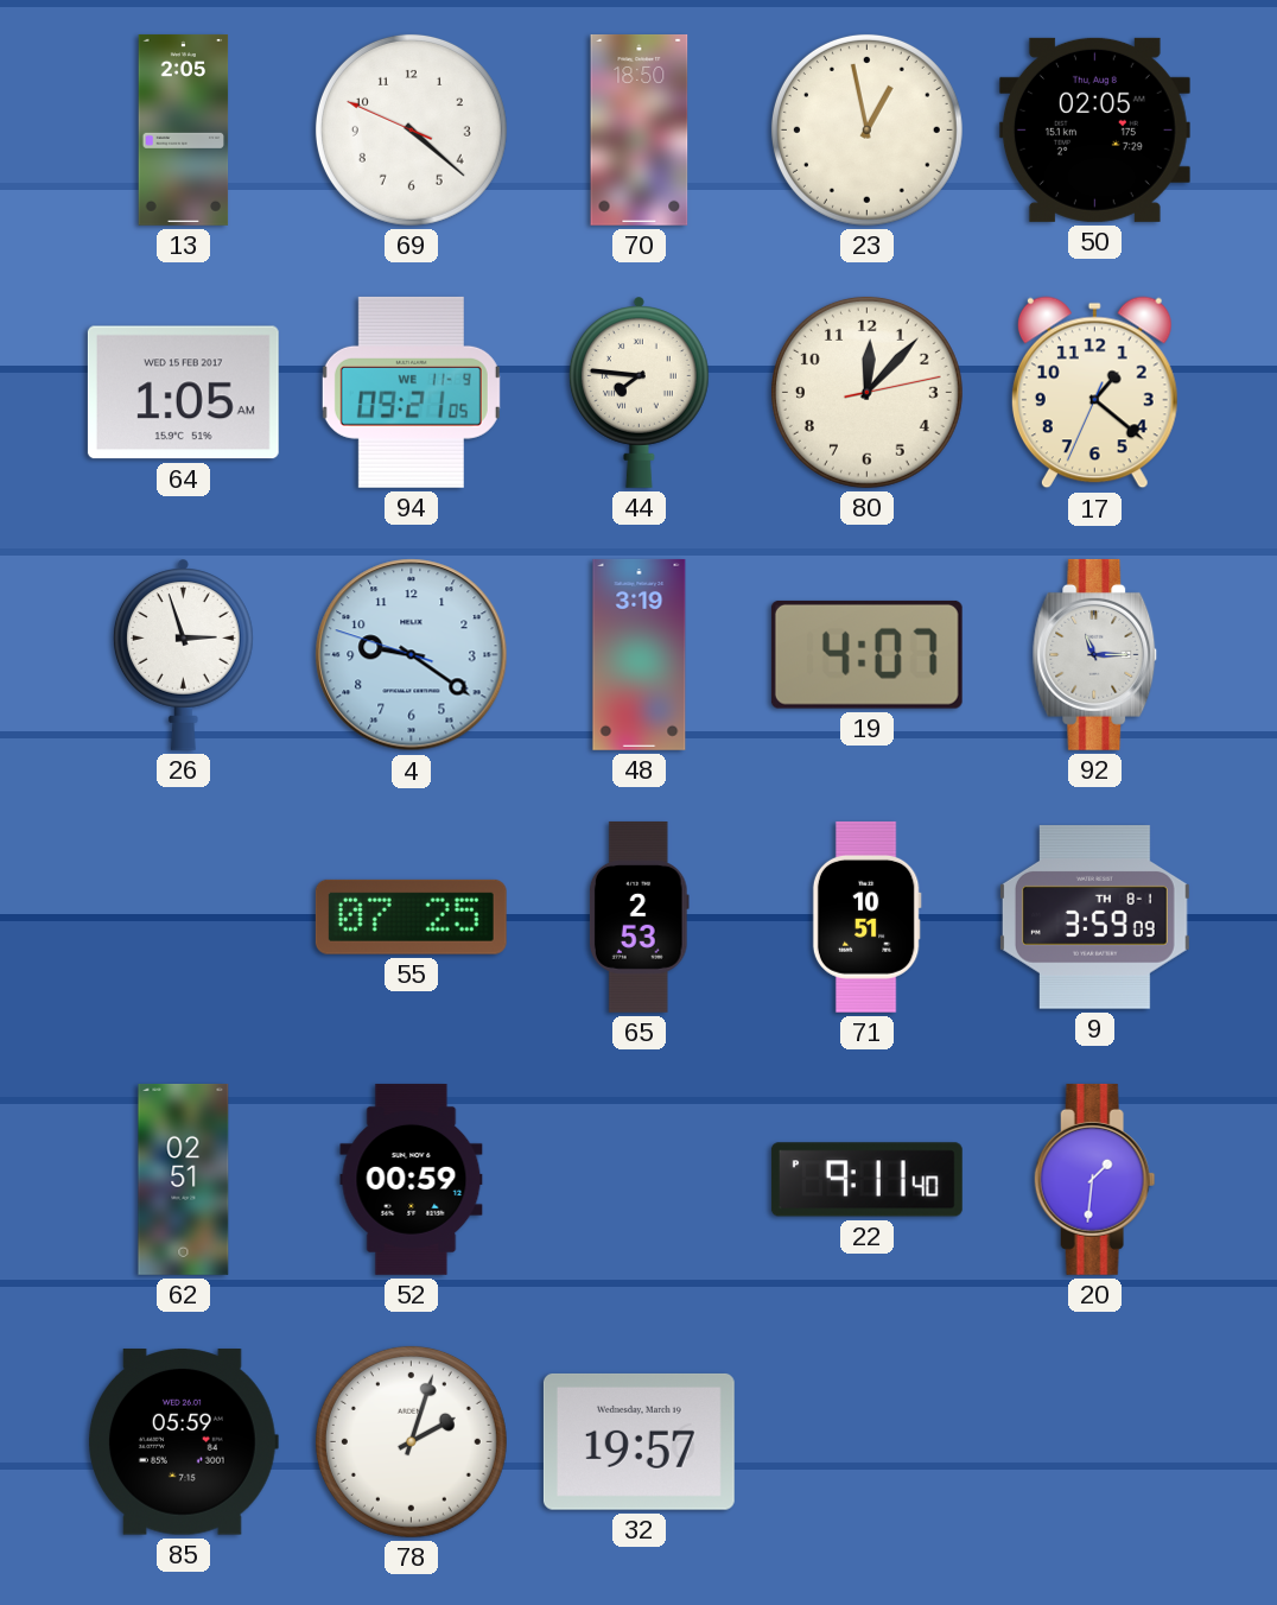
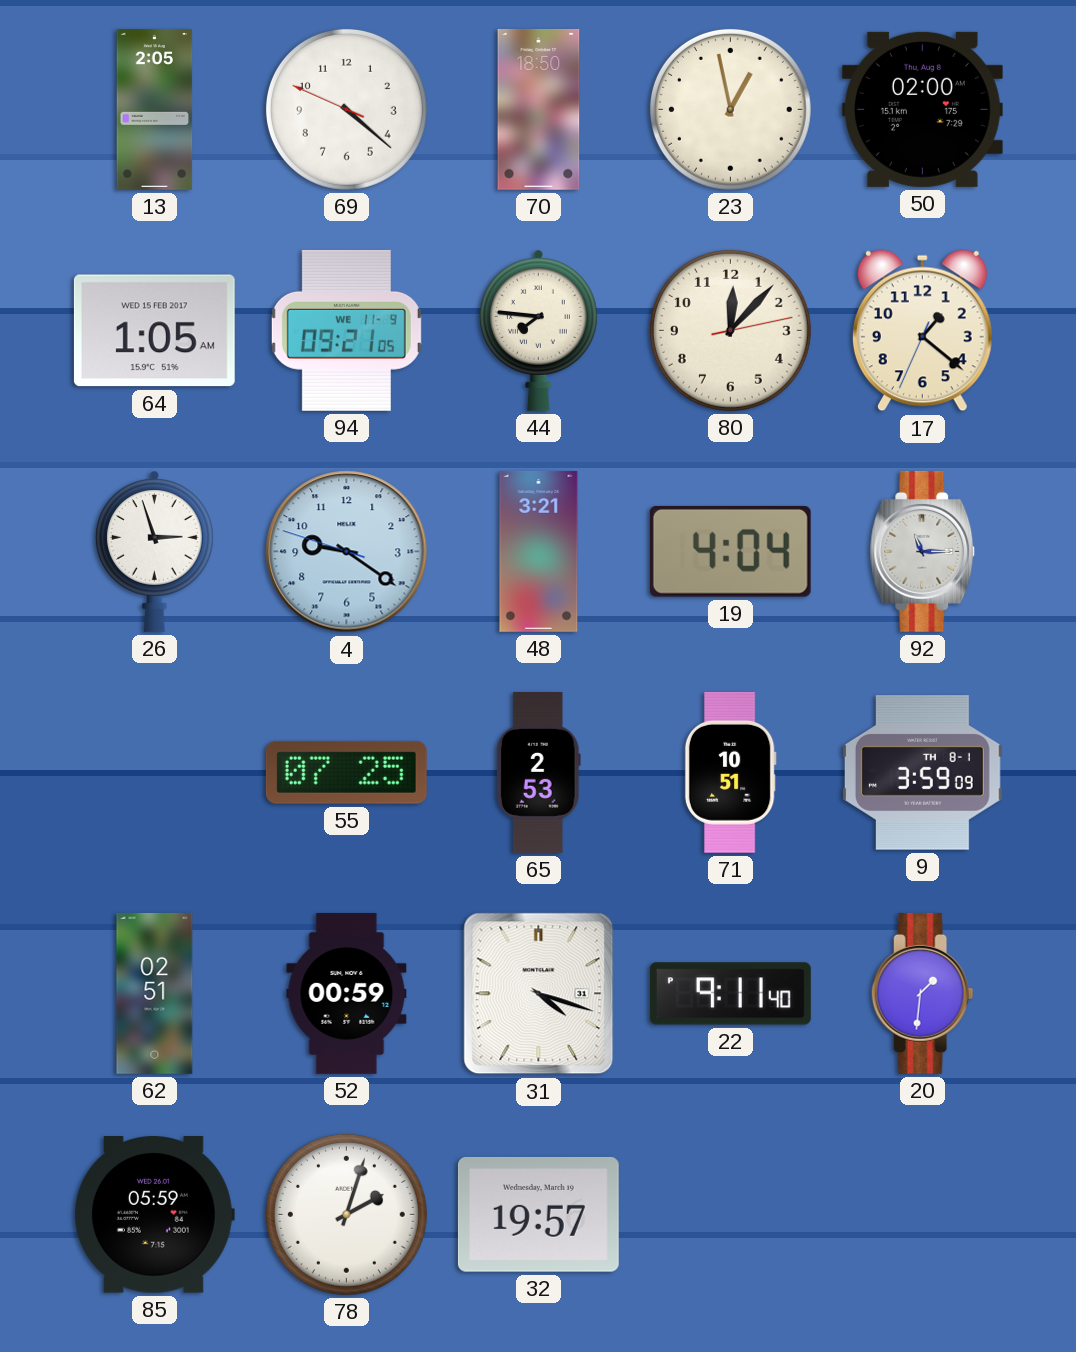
50: 02:05 -> 02:00
48: 3:19 -> 3:21
19: 4:07 -> 4:04
31: none -> 4:18
